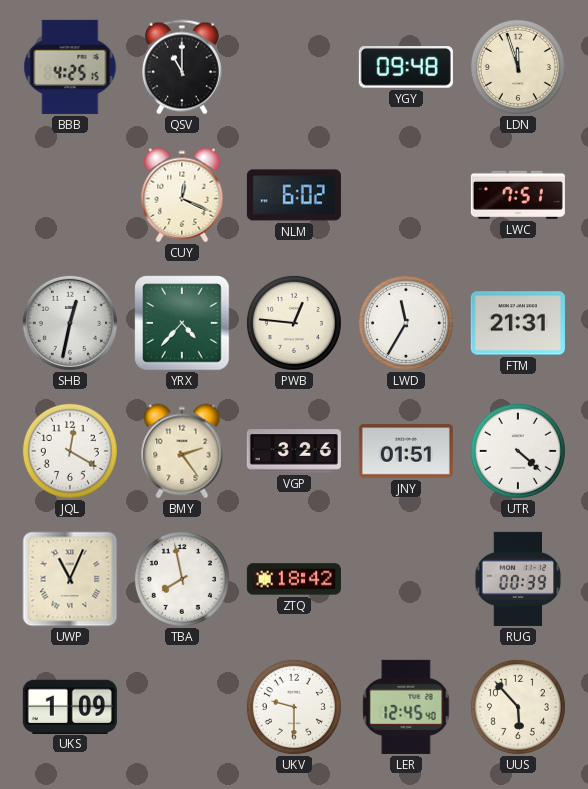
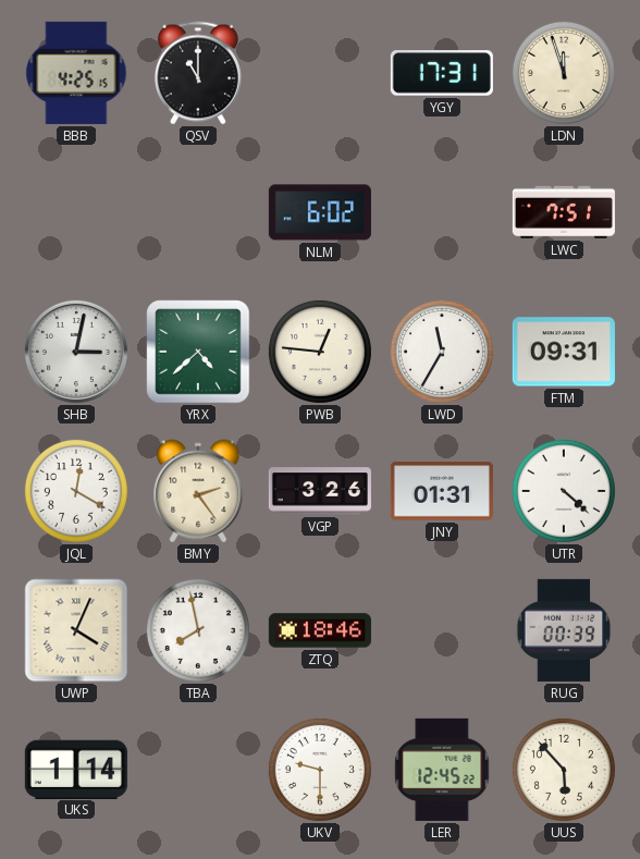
YGY: 09:48 -> 17:31
CUY: 12:19 -> none
SHB: 12:32 -> 3:02
YRX: 4:37 -> 4:38
FTM: 21:31 -> 09:31
JNY: 01:51 -> 01:31
UWP: 11:04 -> 4:04
ZTQ: 18:42 -> 18:46
UKS: 1:09 -> 1:14
LER: 12:45:40 -> 12:45:22
